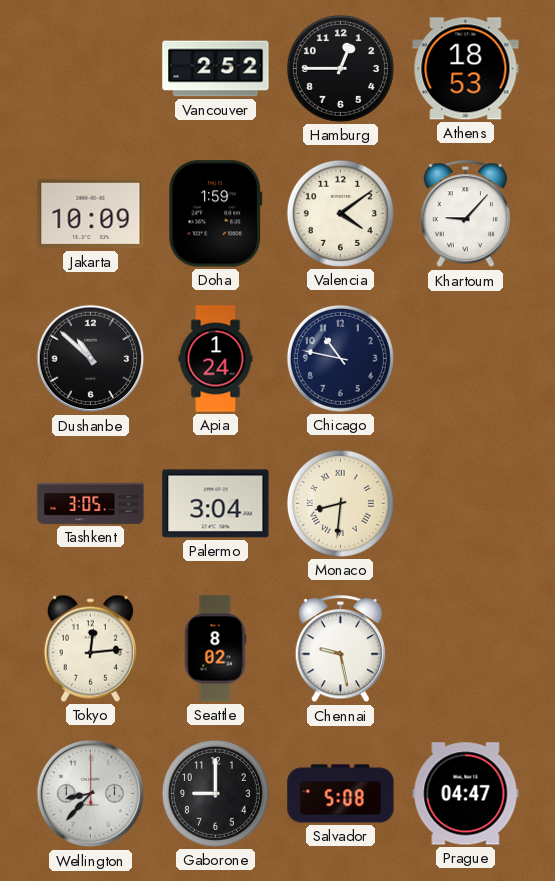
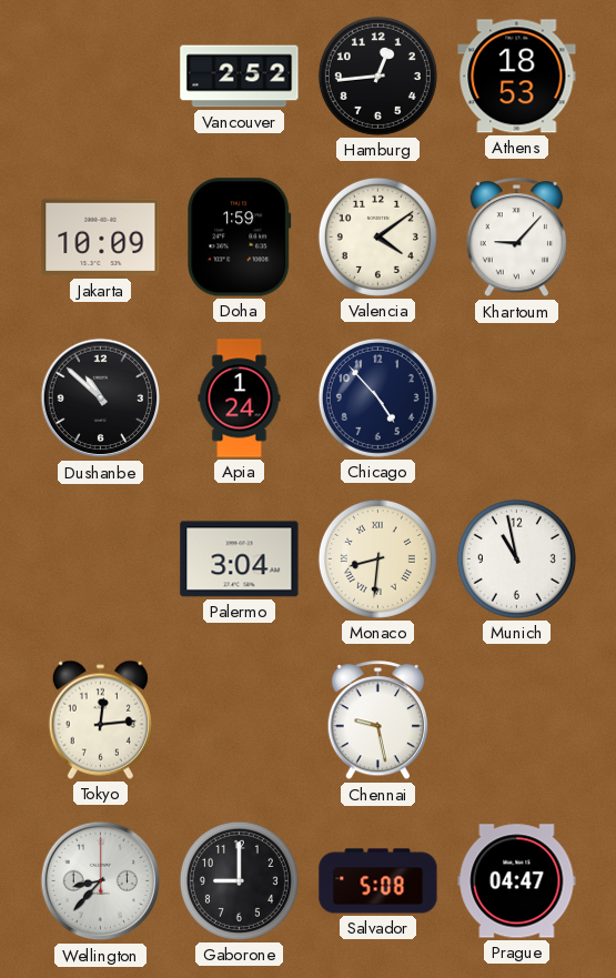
Hamburg: 12:45 -> 12:44
Chicago: 10:47 -> 4:53
Tashkent: 3:05 -> none
Munich: none -> 10:58
Seattle: 8:02 -> none
